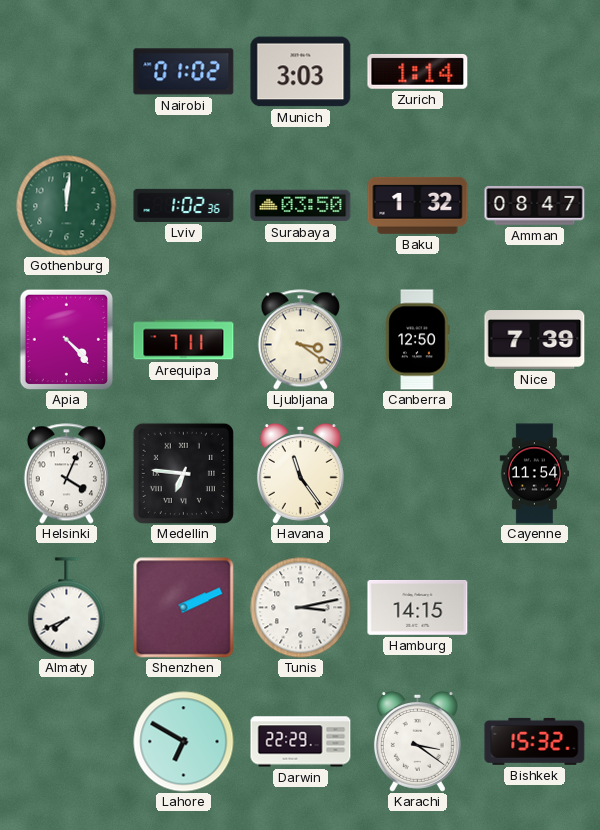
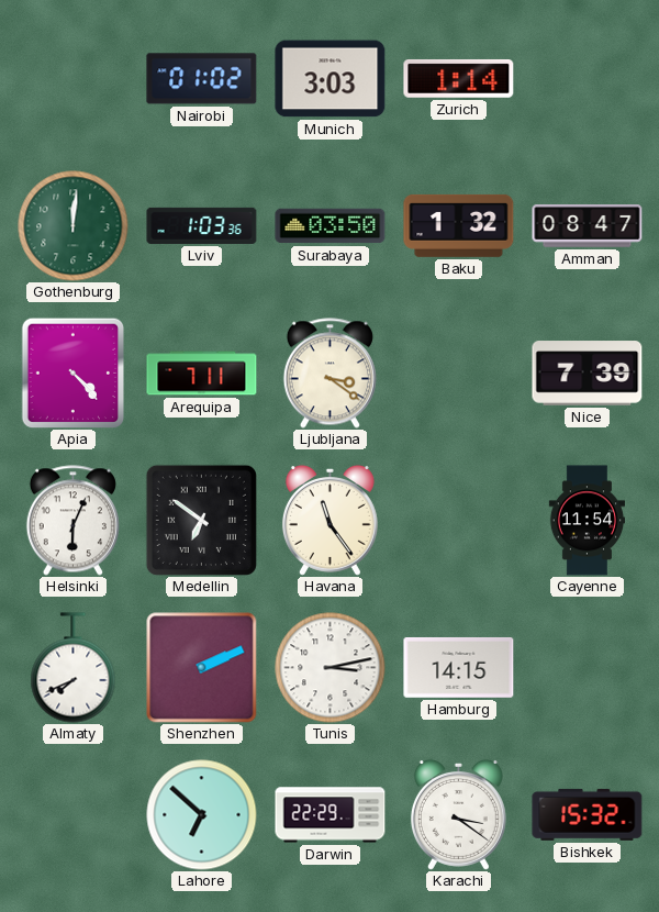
Lviv: 1:02 -> 1:03
Canberra: 12:50 -> none
Helsinki: 4:04 -> 6:04
Medellin: 6:46 -> 6:51
Lahore: 6:50 -> 6:52
